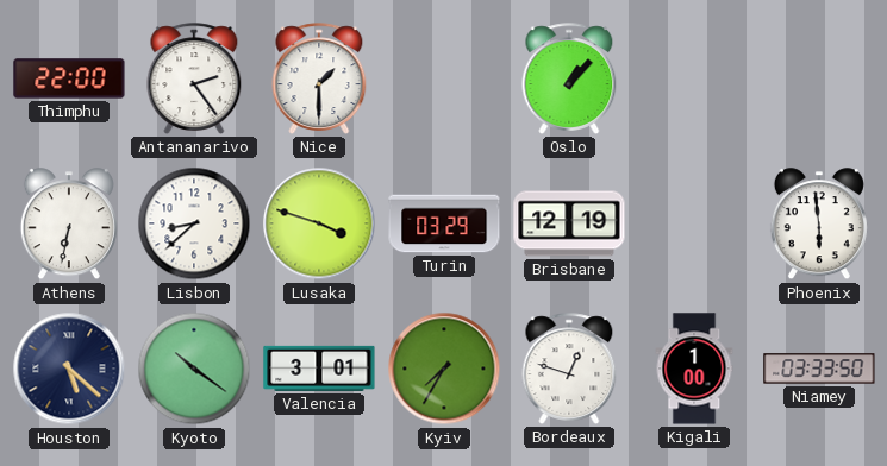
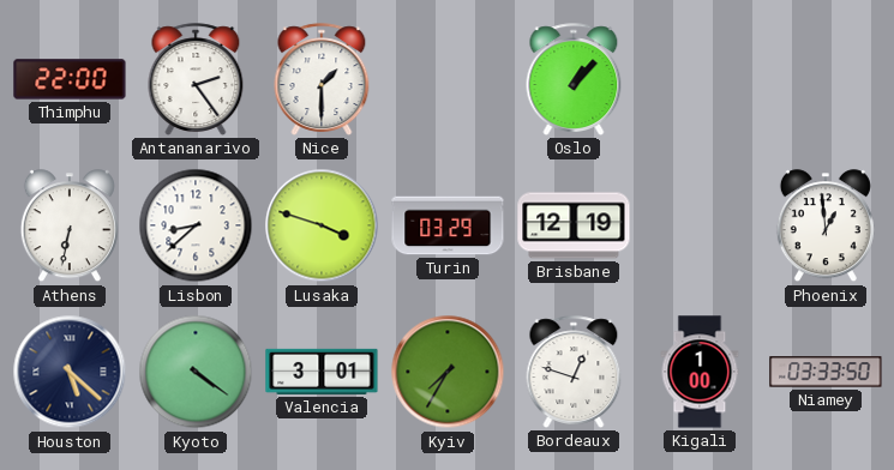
Phoenix: 5:59 -> 12:59
Kyoto: 10:21 -> 4:21
